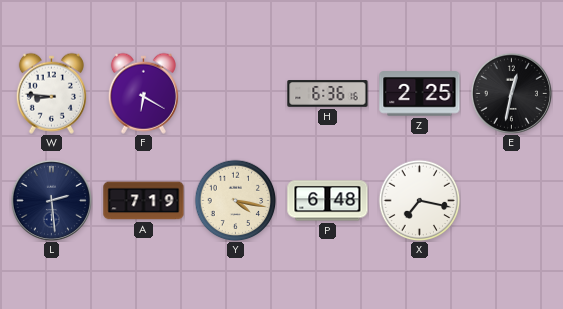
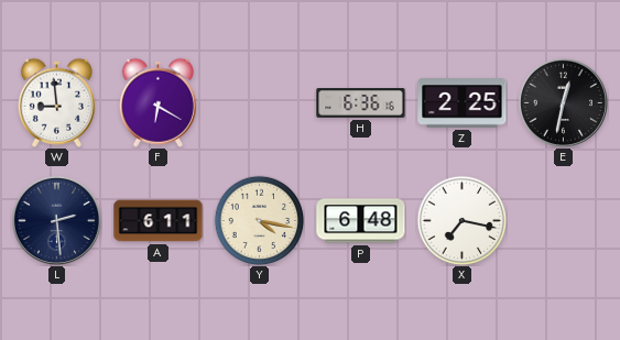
W: 8:46 -> 8:59
A: 7:19 -> 6:11
